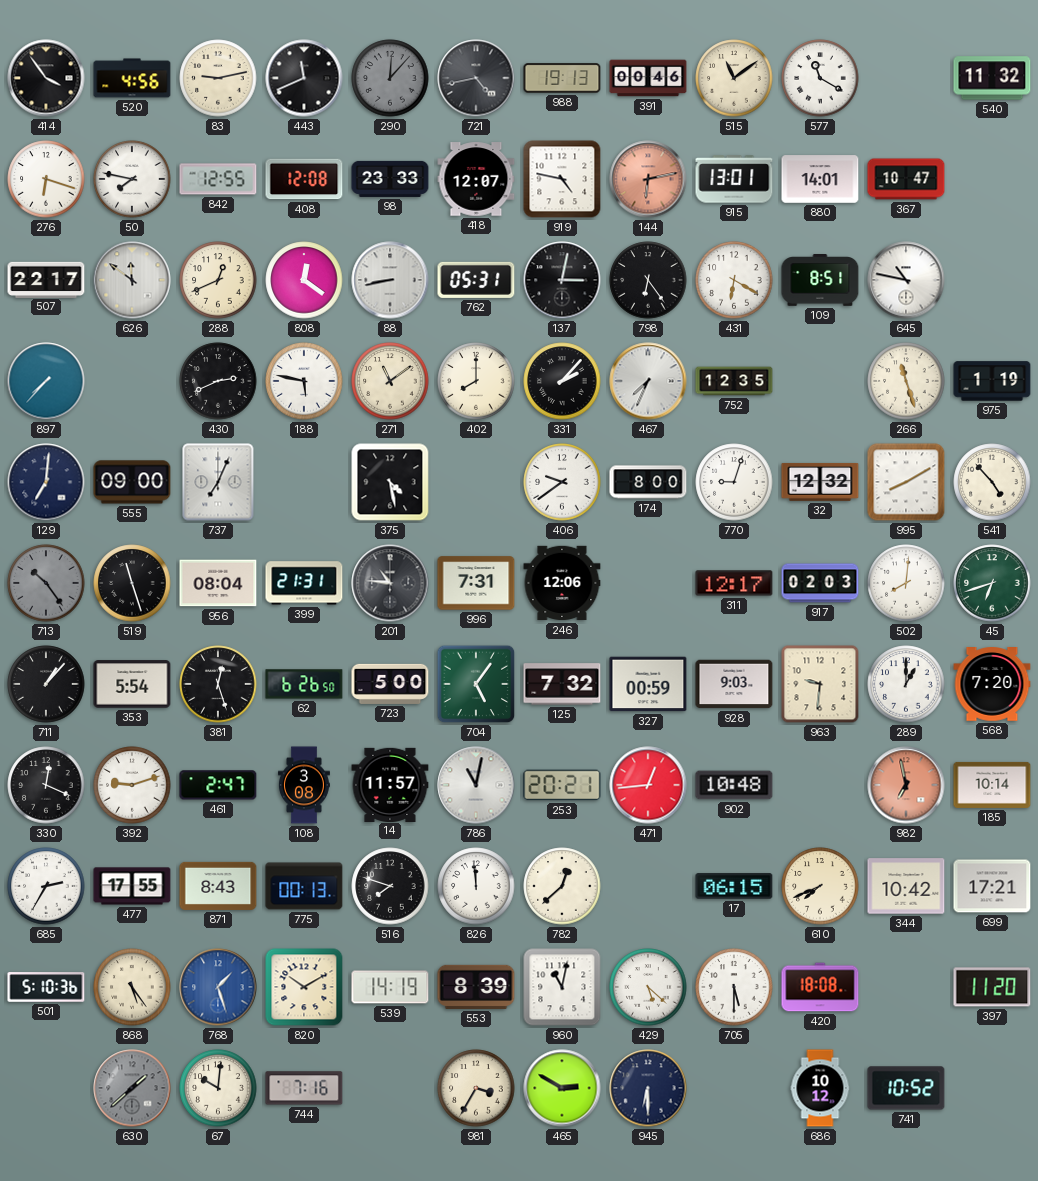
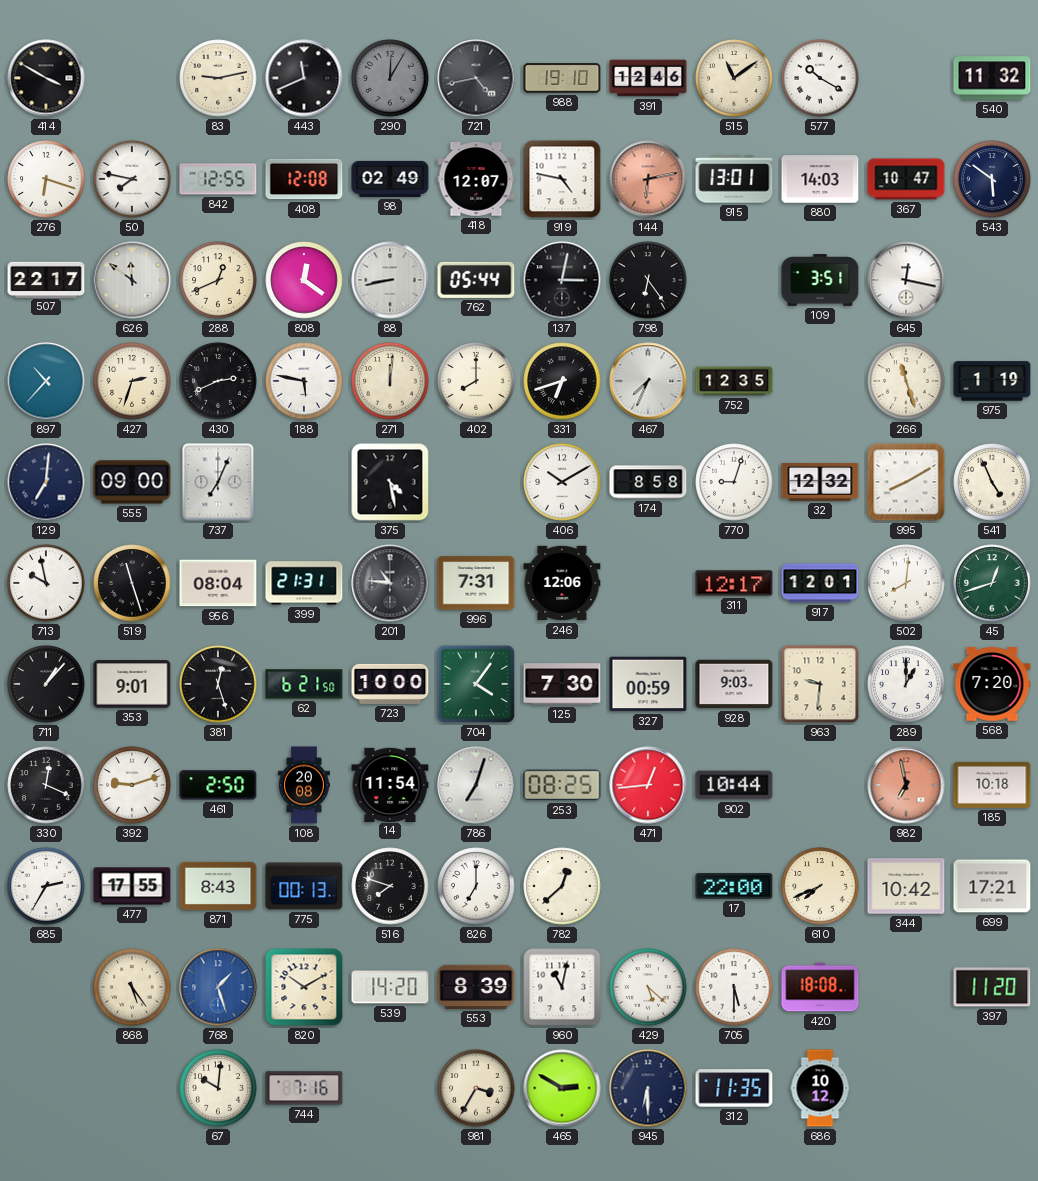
414: 3:54 -> 3:50
520: 4:56 -> none
290: 12:07 -> 12:05
988: 19:13 -> 19:10
391: 00:46 -> 12:46
577: 11:20 -> 10:20
98: 23:33 -> 02:49
880: 14:01 -> 14:03
543: none -> 5:51
762: 05:31 -> 05:44
431: 6:20 -> none
109: 8:51 -> 3:51
645: 10:47 -> 12:17
897: 7:37 -> 10:37
427: none -> 2:33
271: 11:09 -> 12:01
331: 2:07 -> 6:42
406: 9:39 -> 10:10
174: 8:00 -> 8:58
541: 4:53 -> 4:56
713: 10:24 -> 9:58
713 dial: grey -> white
917: 02:03 -> 12:01
45: 6:42 -> 12:42
353: 5:54 -> 9:01
62: 6:26 -> 6:21
723: 5:00 -> 10:00
704: 5:06 -> 4:06
125: 7:32 -> 7:30
461: 2:47 -> 2:50
108: 3:08 -> 20:08
14: 11:57 -> 11:54
786: 11:02 -> 7:03
253: 20:21 -> 08:25
902: 10:48 -> 10:44
185: 10:14 -> 10:18
826: 11:59 -> 7:00
17: 06:15 -> 22:00
501: 5:10 -> none
539: 14:19 -> 14:20
630: 1:38 -> none
312: none -> 11:35
741: 10:52 -> none
